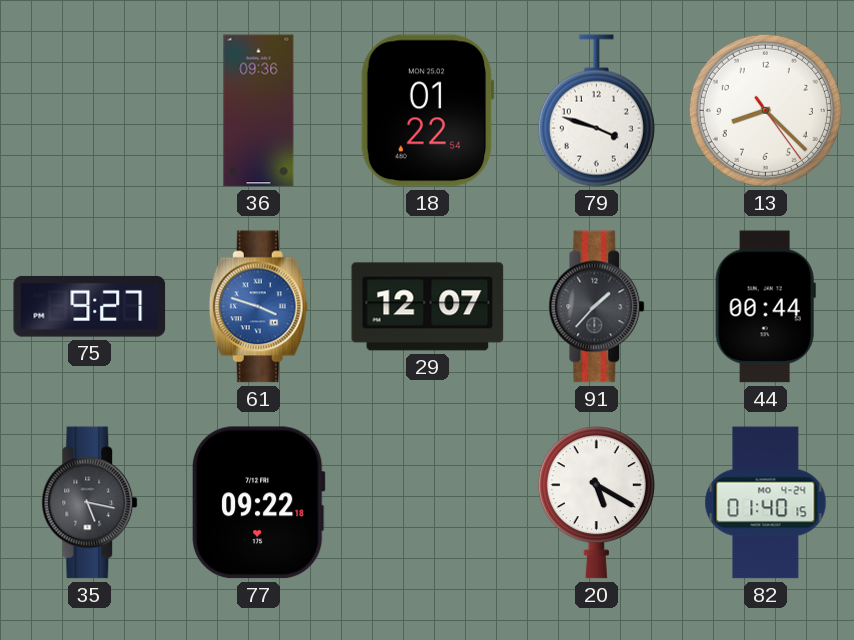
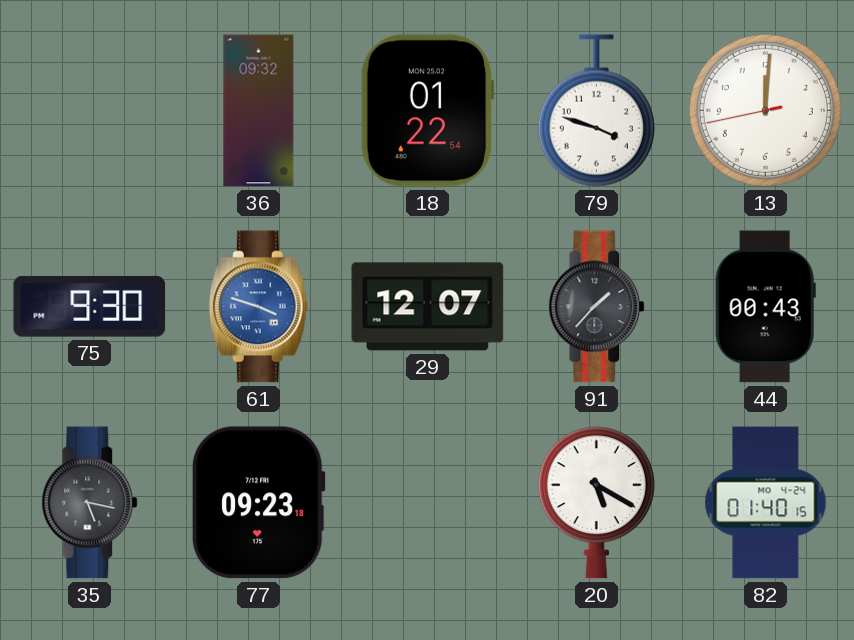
36: 09:36 -> 09:32
13: 8:22 -> 12:00
75: 9:27 -> 9:30
44: 00:44 -> 00:43
77: 09:22 -> 09:23
